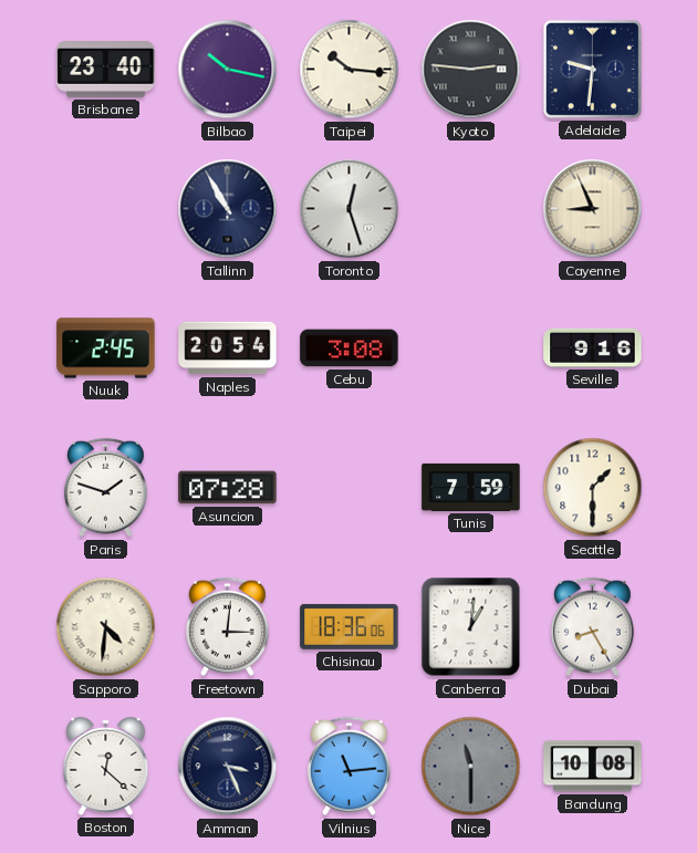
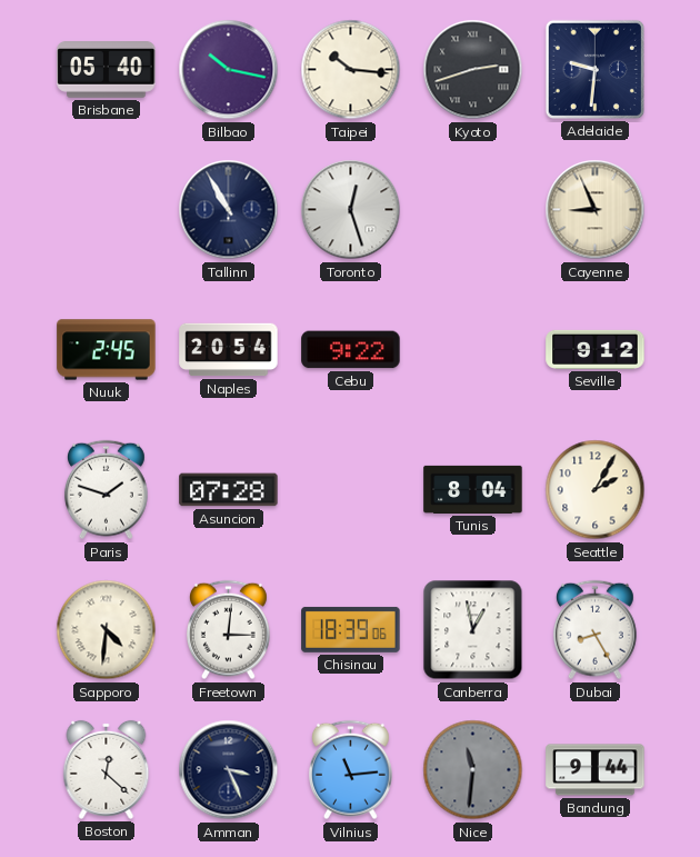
Brisbane: 23:40 -> 05:40
Kyoto: 2:46 -> 2:42
Cebu: 3:08 -> 9:22
Seville: 9:16 -> 9:12
Tunis: 7:59 -> 8:04
Seattle: 1:30 -> 2:05
Chisinau: 18:36 -> 18:39
Canberra: 1:01 -> 12:58
Nice: 11:30 -> 11:31
Bandung: 10:08 -> 9:44
